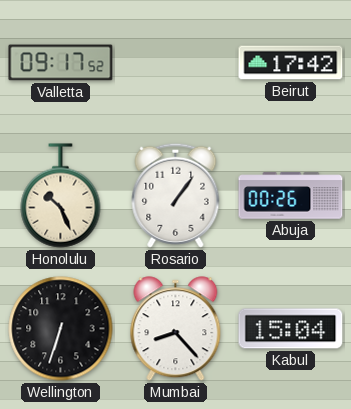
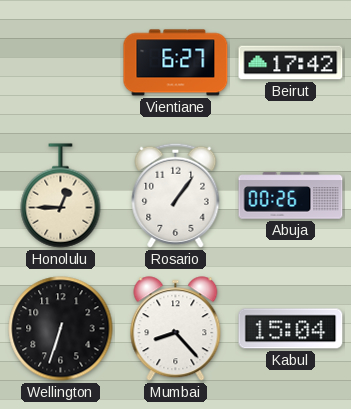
Valletta: 09:17 -> none
Vientiane: none -> 6:27
Honolulu: 10:26 -> 12:45
